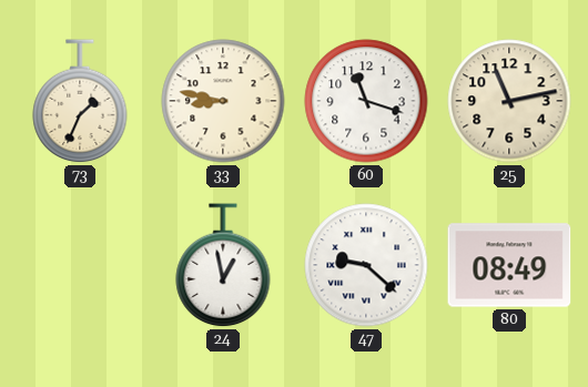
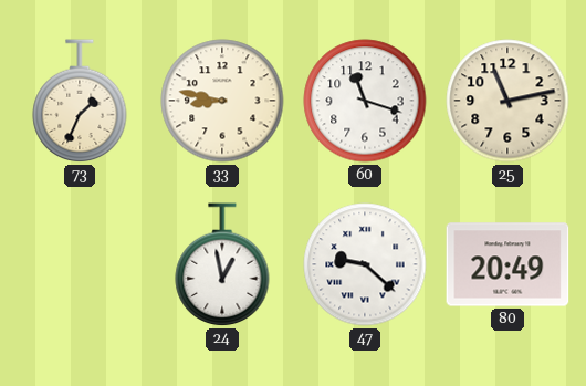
80: 08:49 -> 20:49
